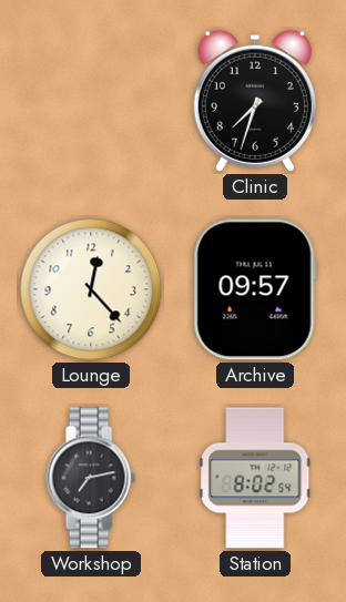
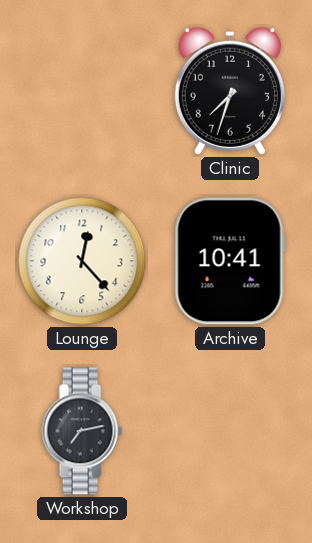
Archive: 09:57 -> 10:41
Station: 8:02 -> none
